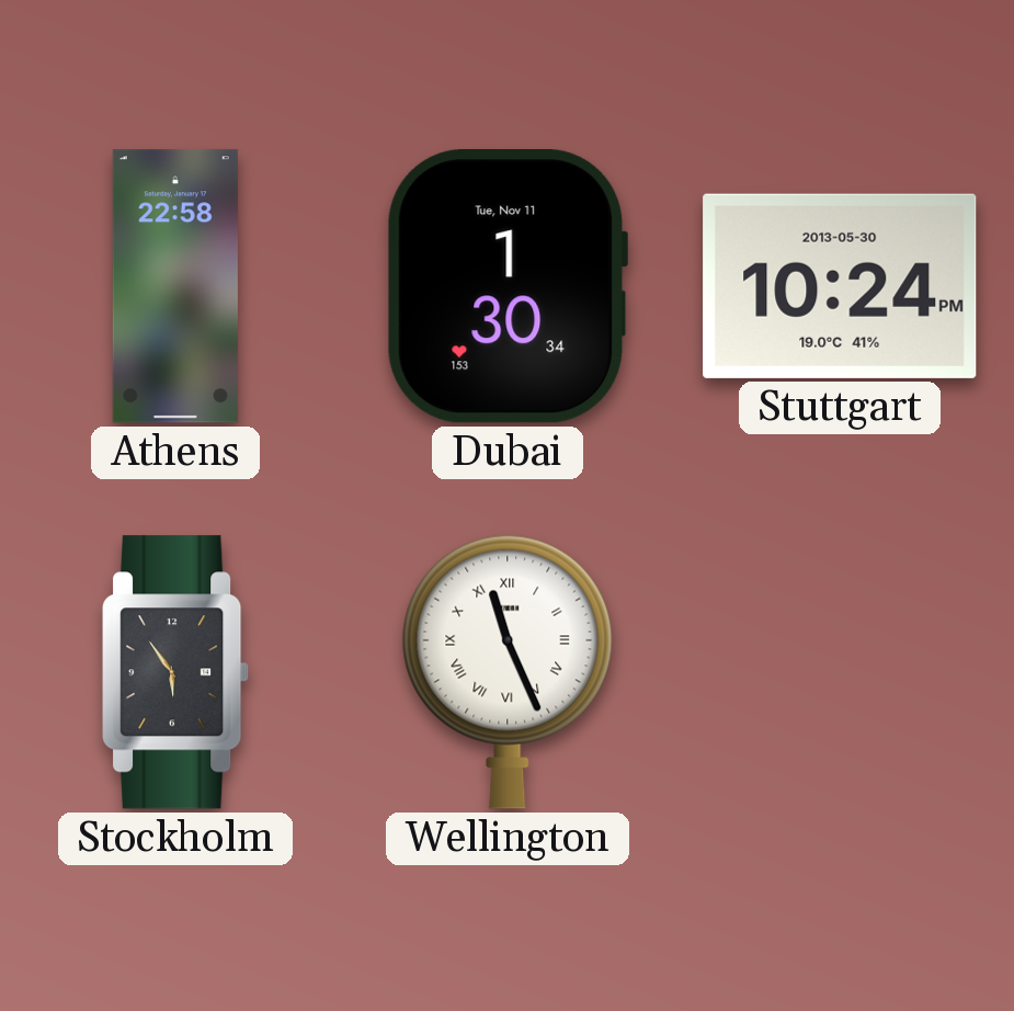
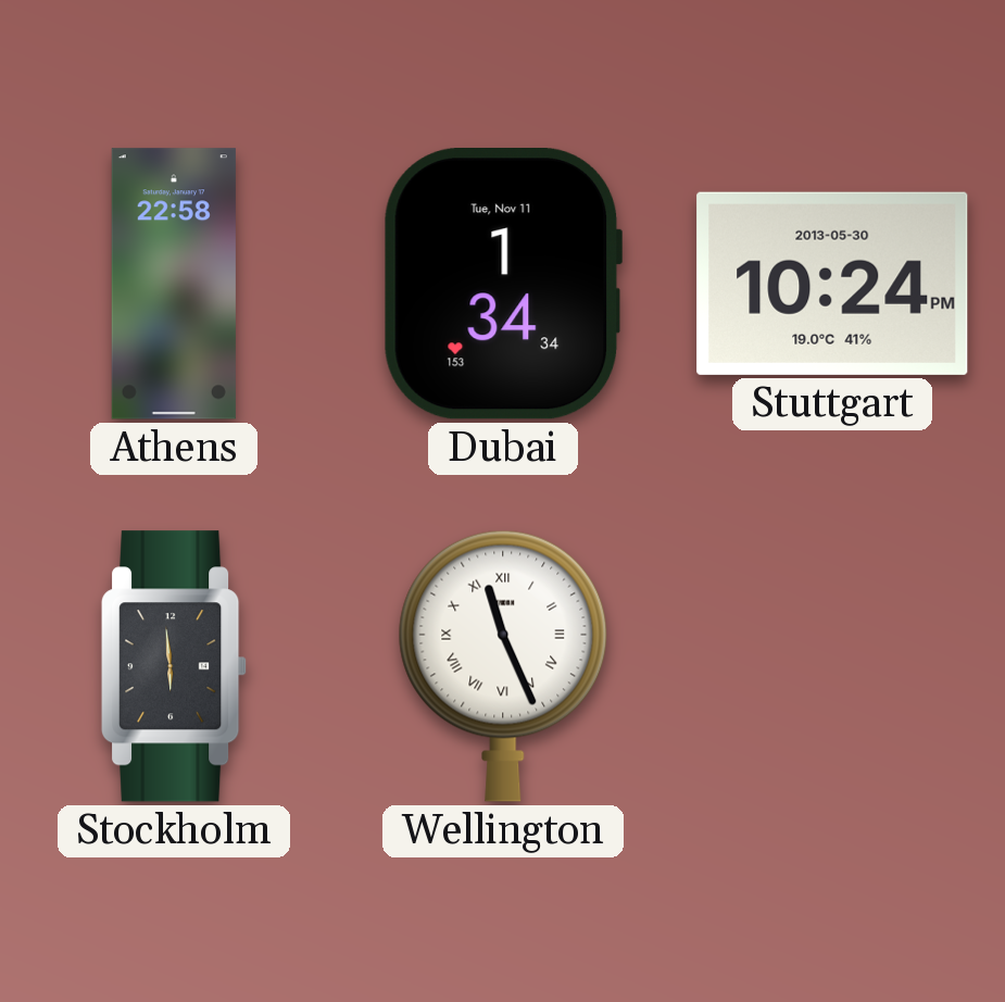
Dubai: 1:30 -> 1:34
Stockholm: 5:54 -> 5:59
